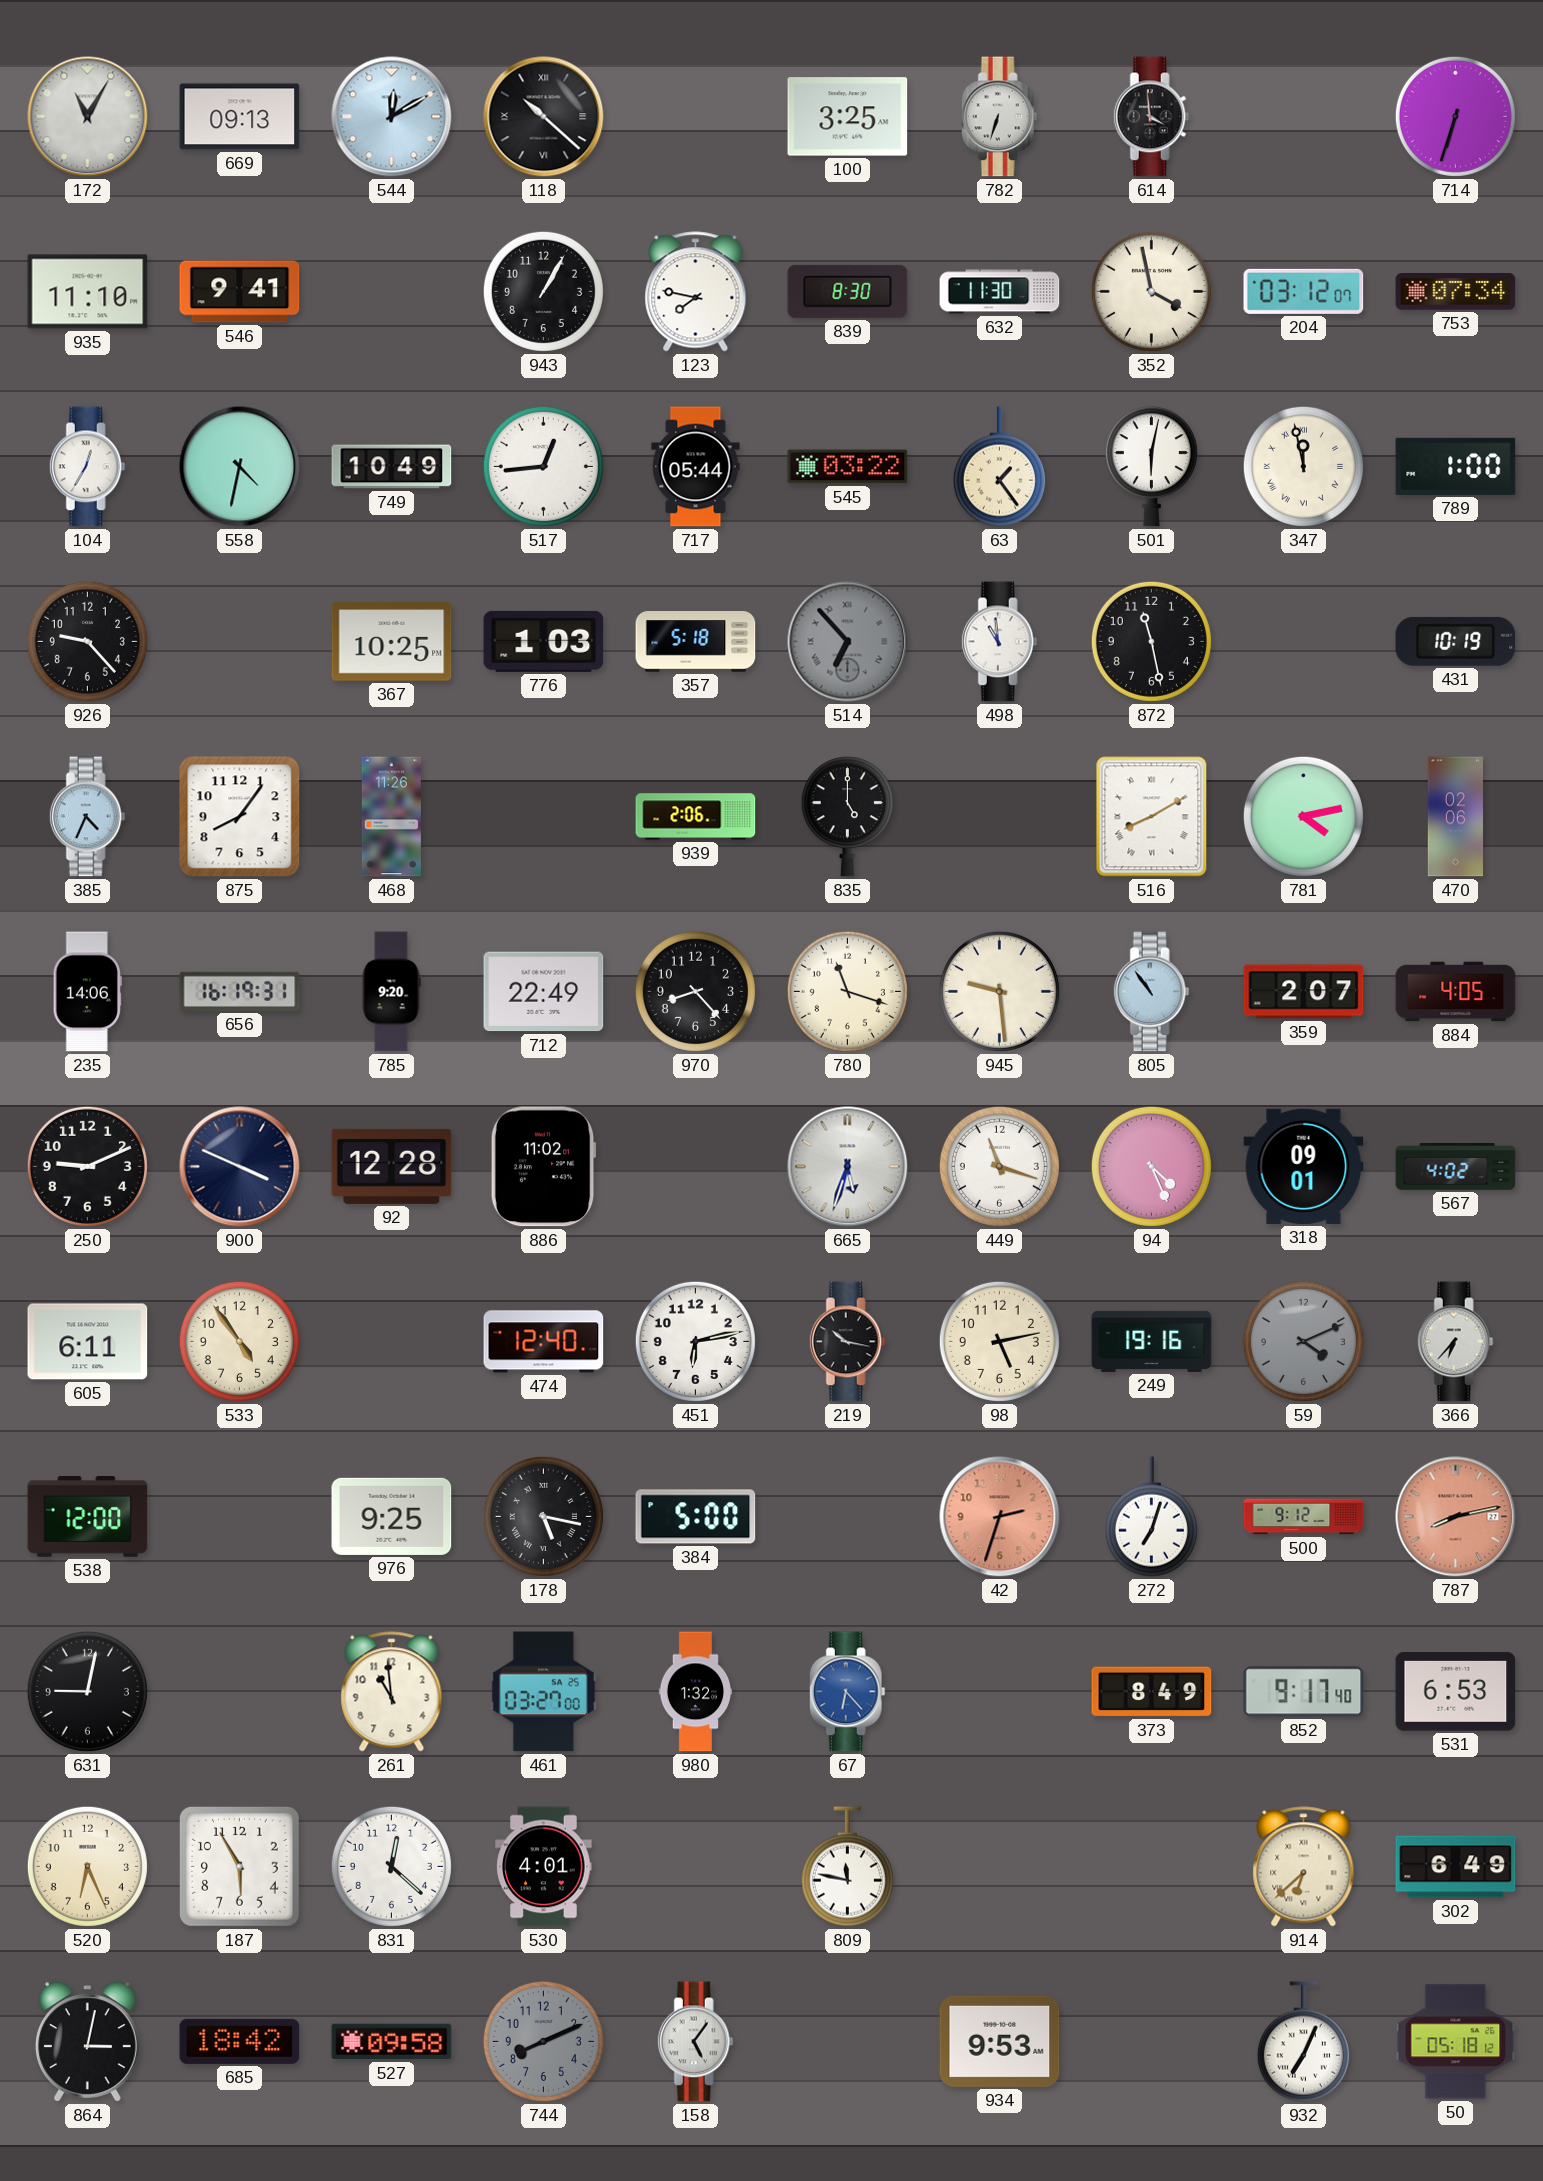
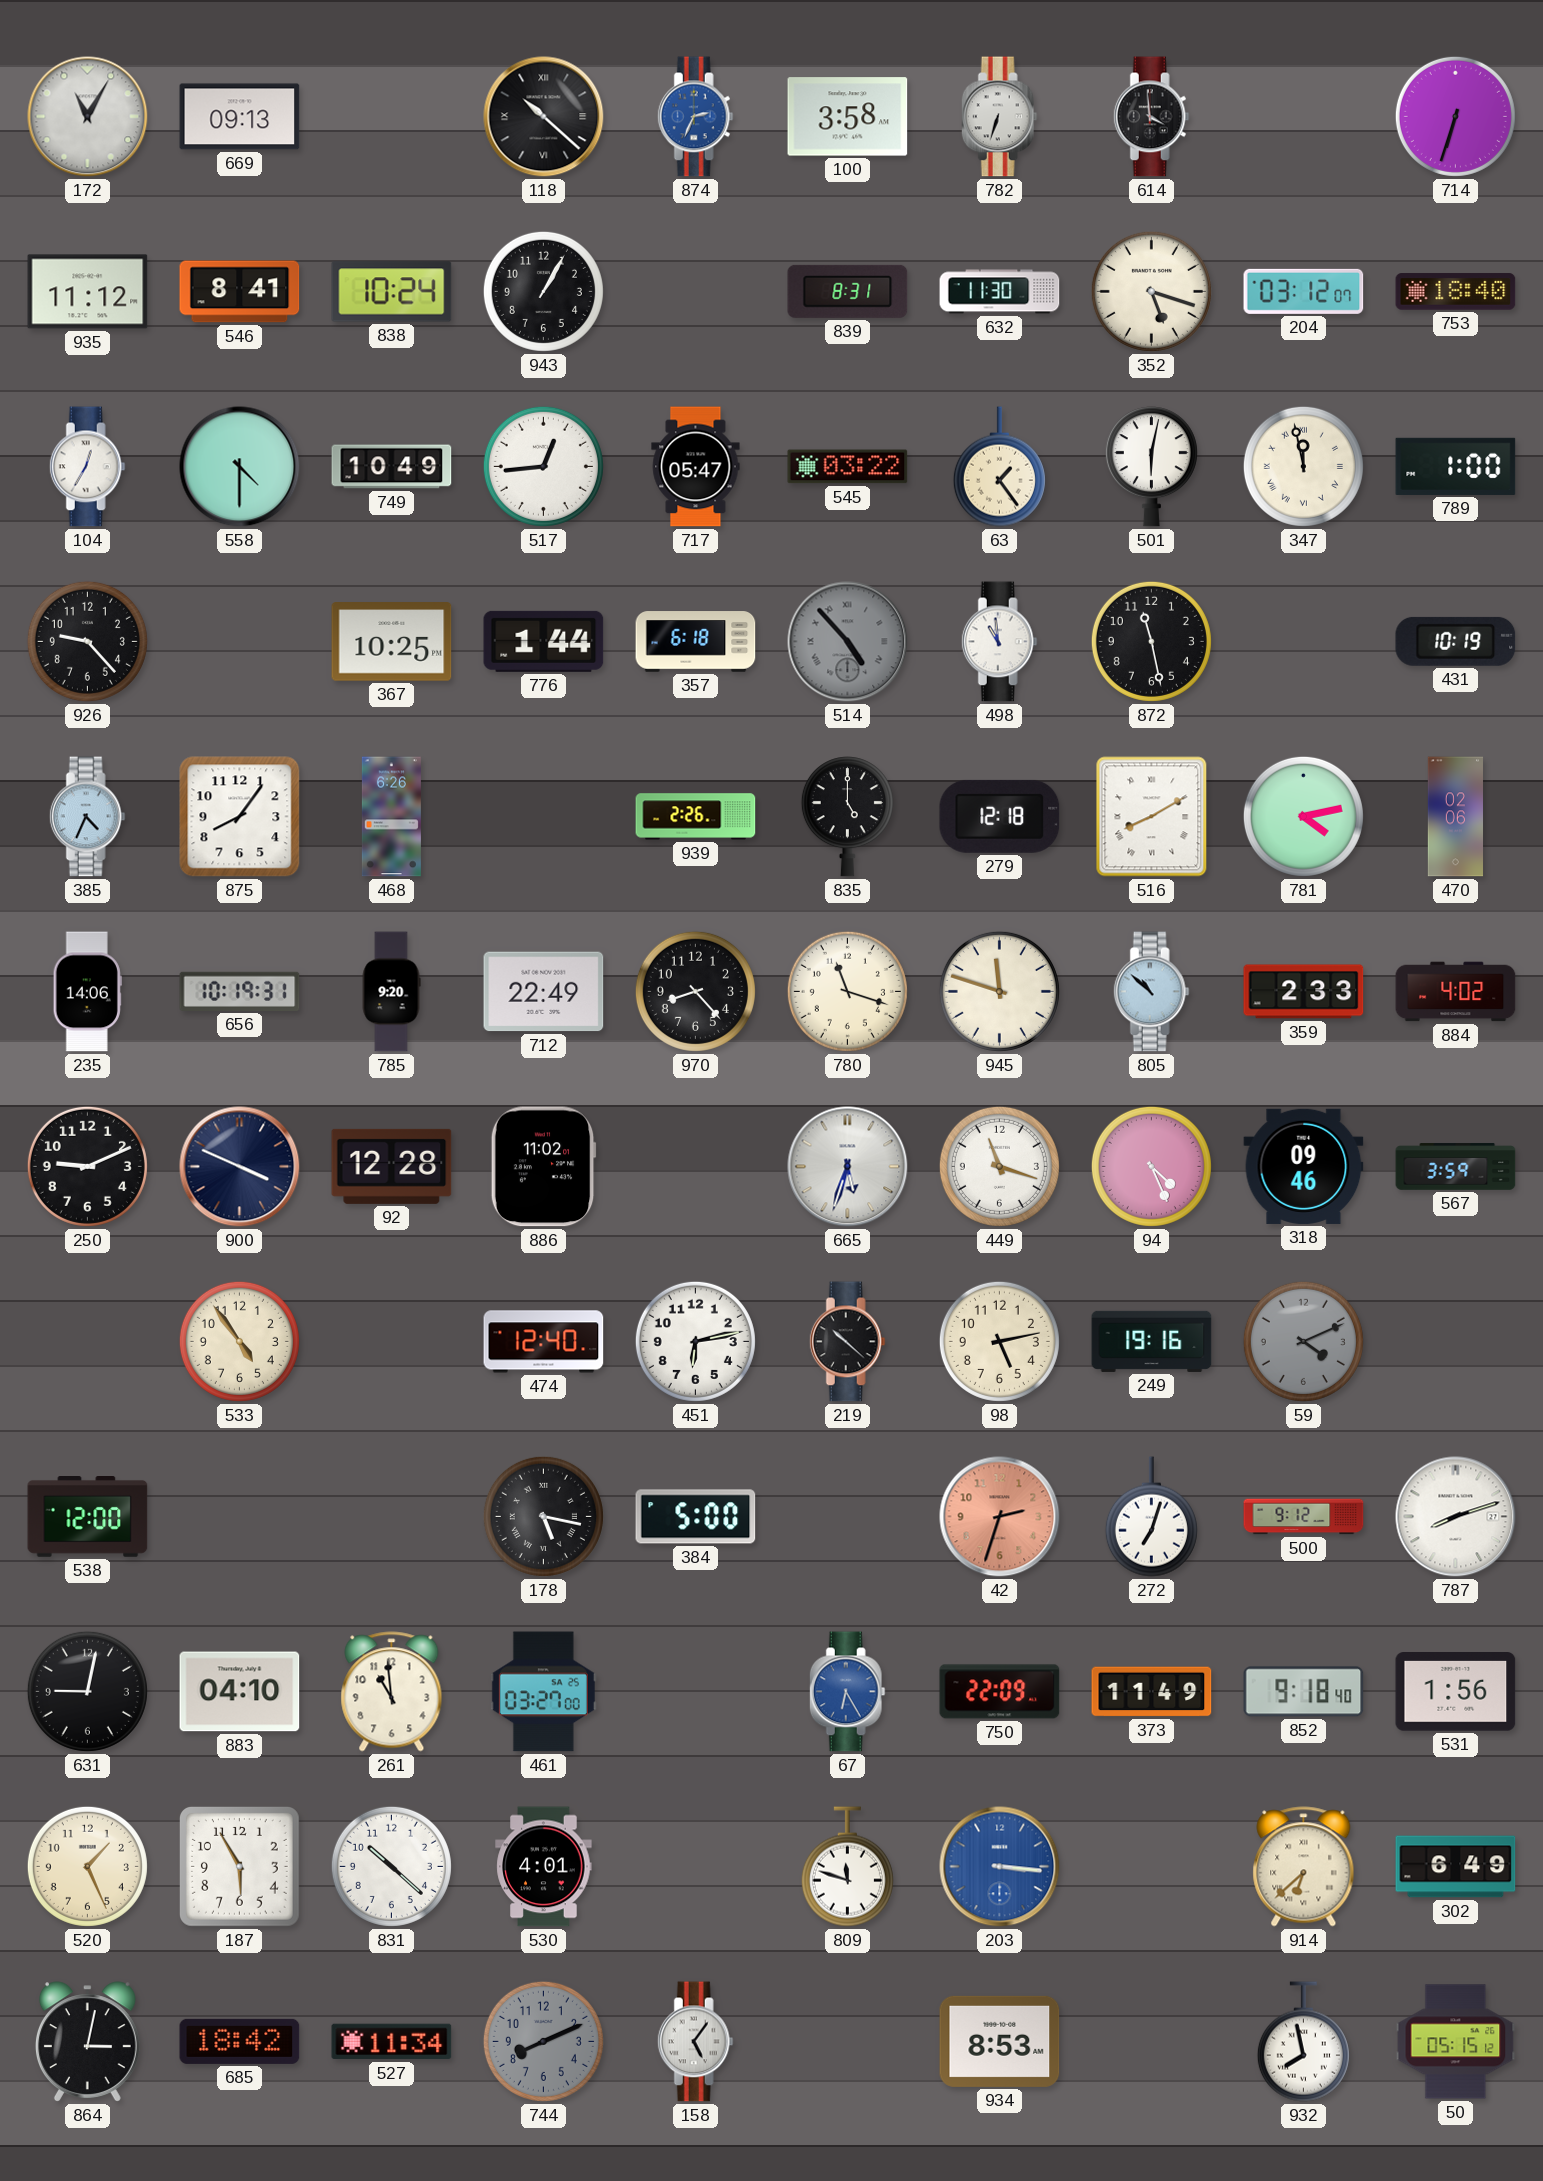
544: 12:10 -> none
874: none -> 2:34
100: 3:25 -> 3:58
935: 11:10 -> 11:12
546: 9:41 -> 8:41
838: none -> 10:24
123: 7:47 -> none
839: 8:30 -> 8:31
352: 3:58 -> 5:18
753: 07:34 -> 18:40
558: 4:32 -> 4:30
717: 05:44 -> 05:47
776: 1:03 -> 1:44
357: 5:18 -> 6:18
514: 6:53 -> 4:53
468: 11:26 -> 6:26
939: 2:06 -> 2:26
279: none -> 12:18
656: 16:19 -> 10:19
945: 9:29 -> 11:48
805: 10:54 -> 10:52
359: 2:07 -> 2:33
884: 4:05 -> 4:02
318: 09:01 -> 09:46
567: 4:02 -> 3:59
605: 6:11 -> none
219: 10:17 -> 10:22
366: 6:37 -> none
976: 9:25 -> none
787: 8:13 -> 8:12
787 dial: salmon -> white
883: none -> 04:10
980: 1:32 -> none
67: 6:23 -> 6:25
750: none -> 22:09
373: 8:49 -> 11:49
852: 9:17 -> 9:18
531: 6:53 -> 1:56
520: 6:26 -> 1:26
831: 12:22 -> 10:22
809: 11:47 -> 11:48
203: none -> 3:16
527: 09:58 -> 11:34
934: 9:53 -> 8:53
932: 7:04 -> 7:58
50: 05:18 -> 05:15
